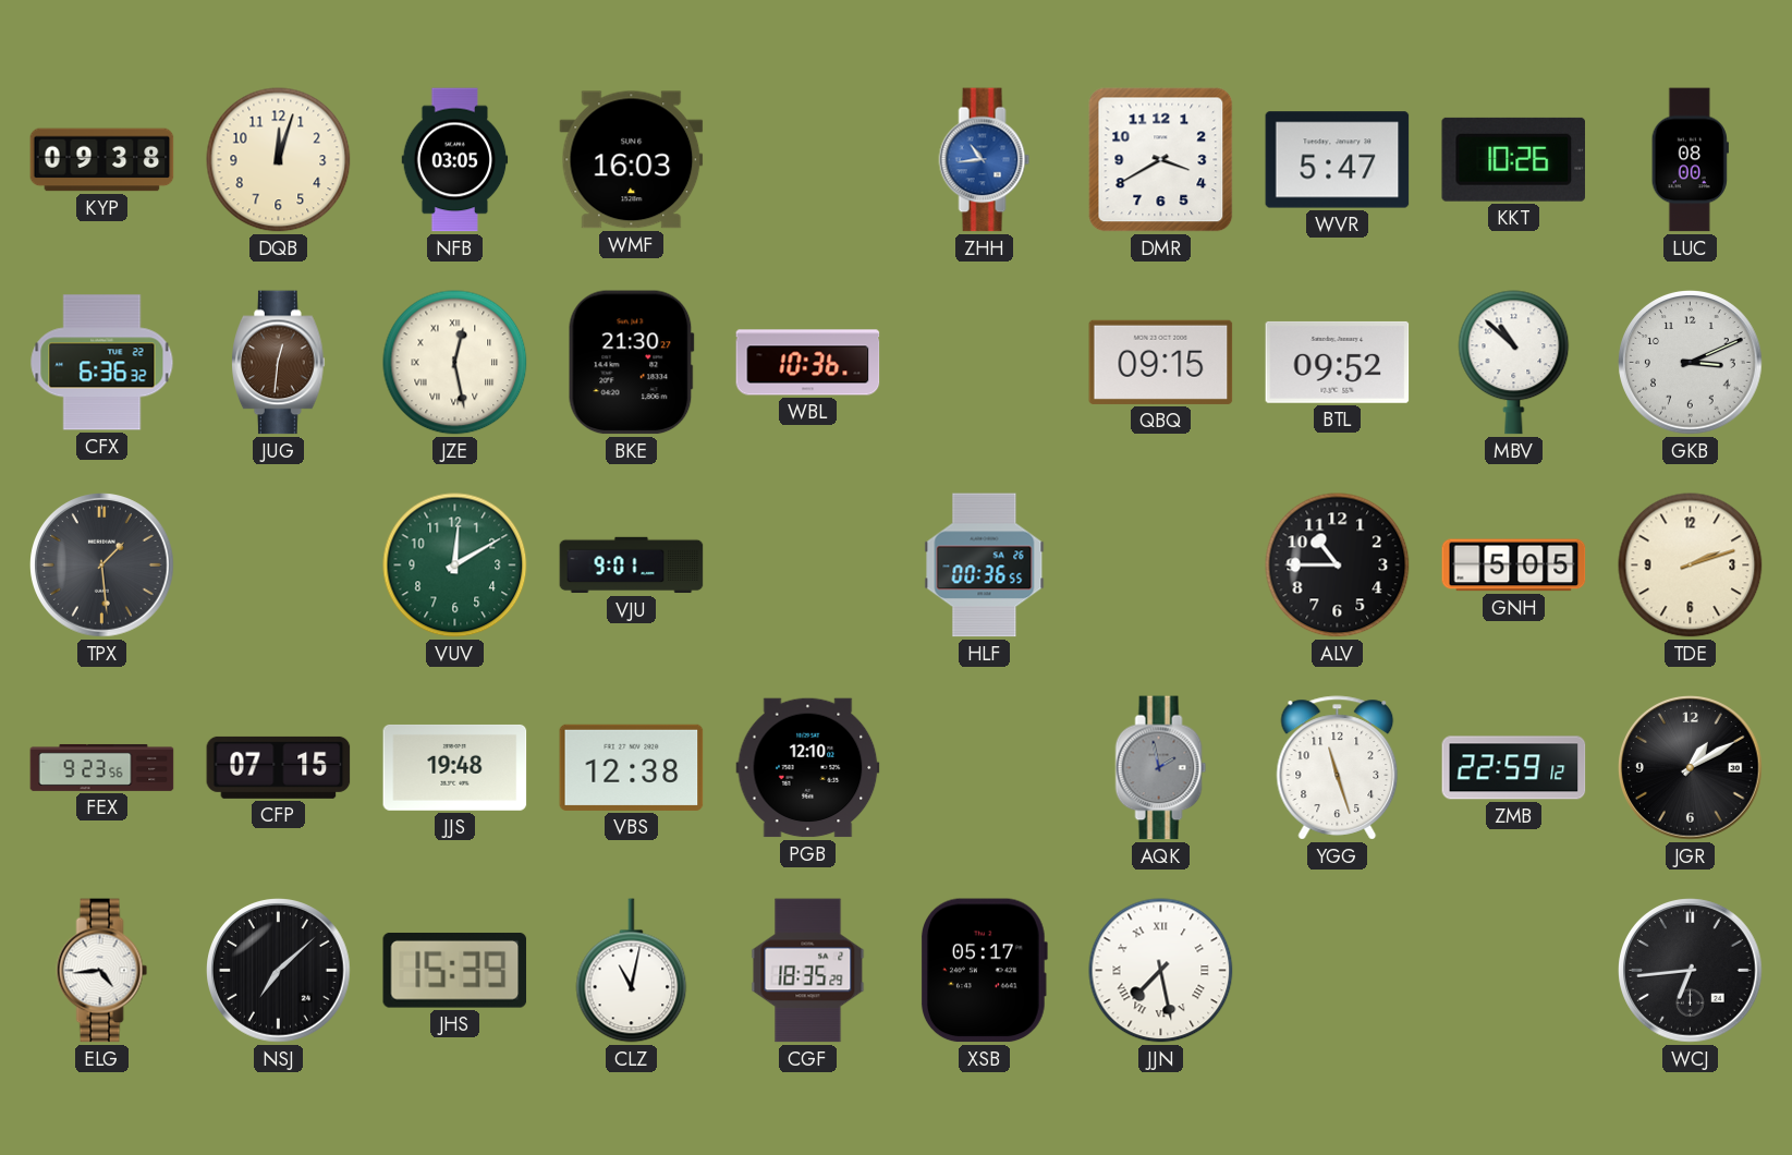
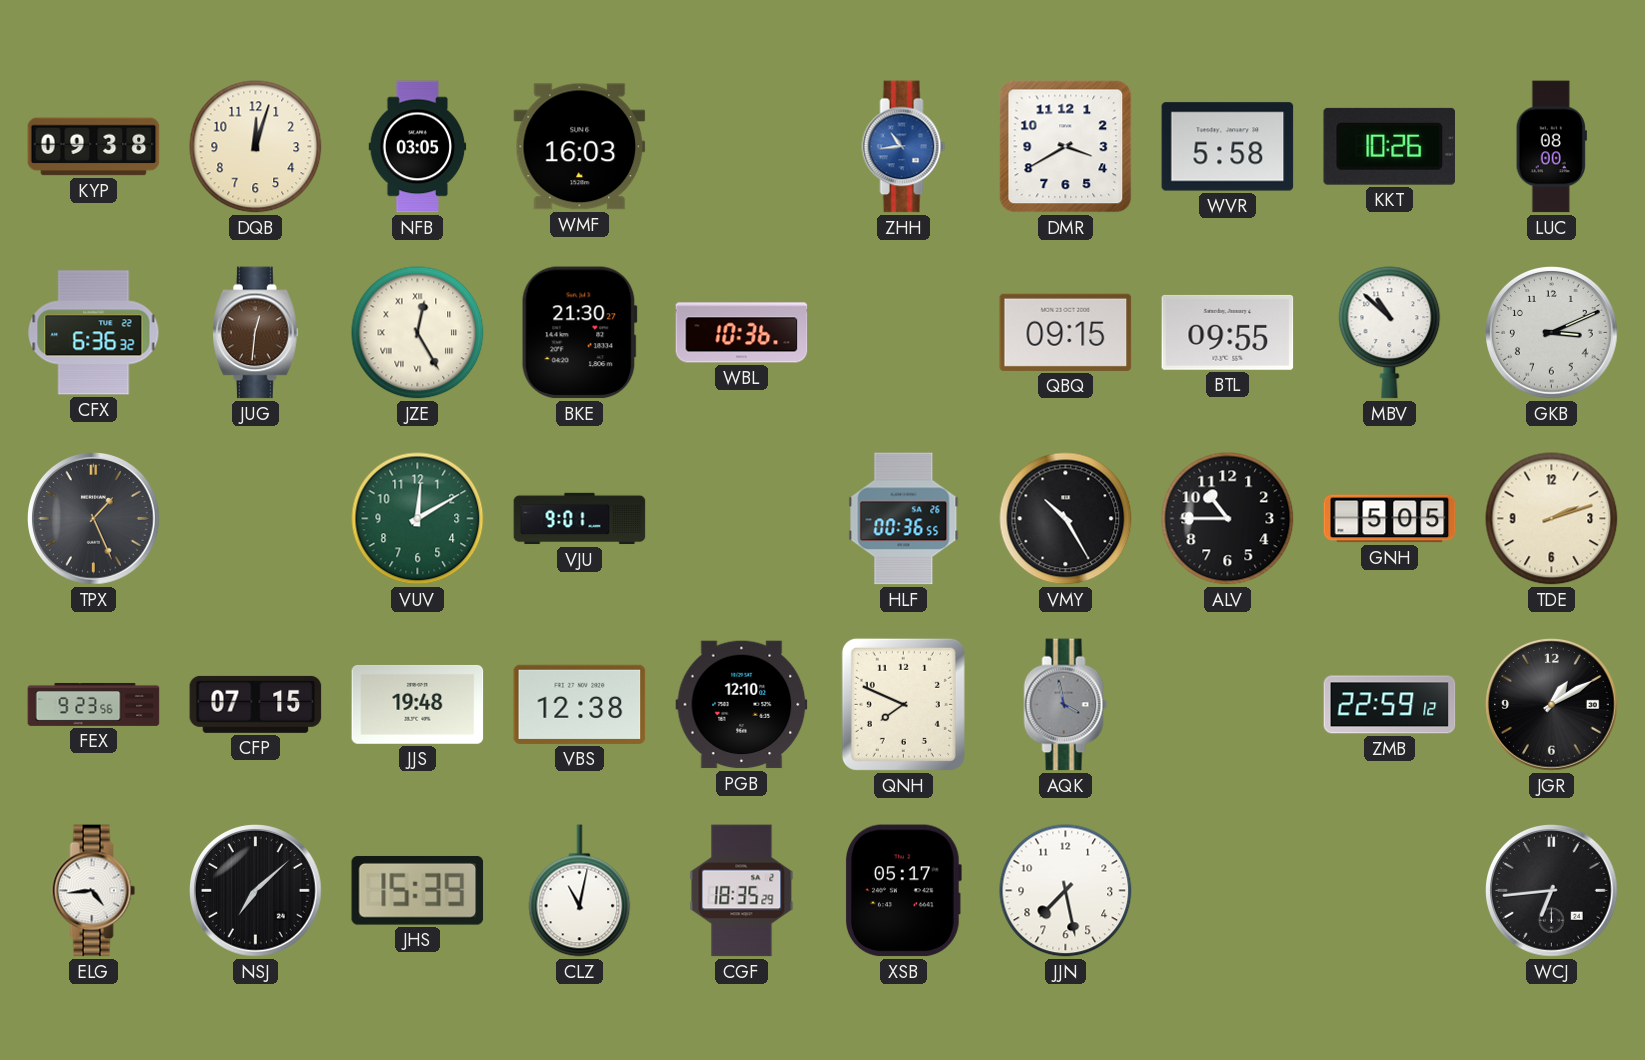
WVR: 5:47 -> 5:58
JZE: 12:28 -> 12:25
BTL: 09:52 -> 09:55
TPX: 1:29 -> 1:26
VMY: none -> 10:25
QNH: none -> 7:49
AQK: 1:58 -> 3:58
YGG: 11:27 -> none
JJN numerals: Roman -> Arabic
